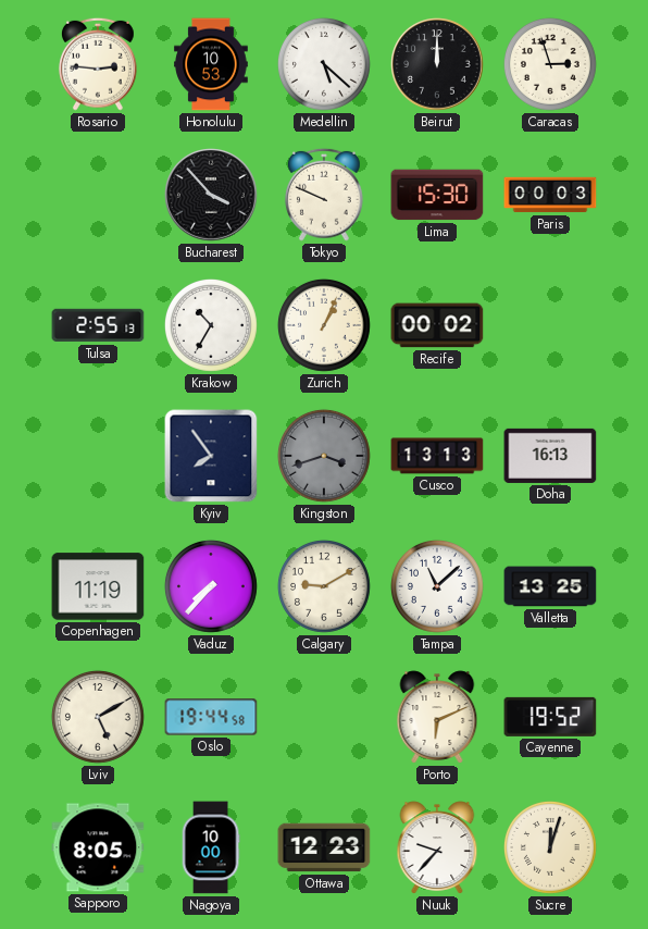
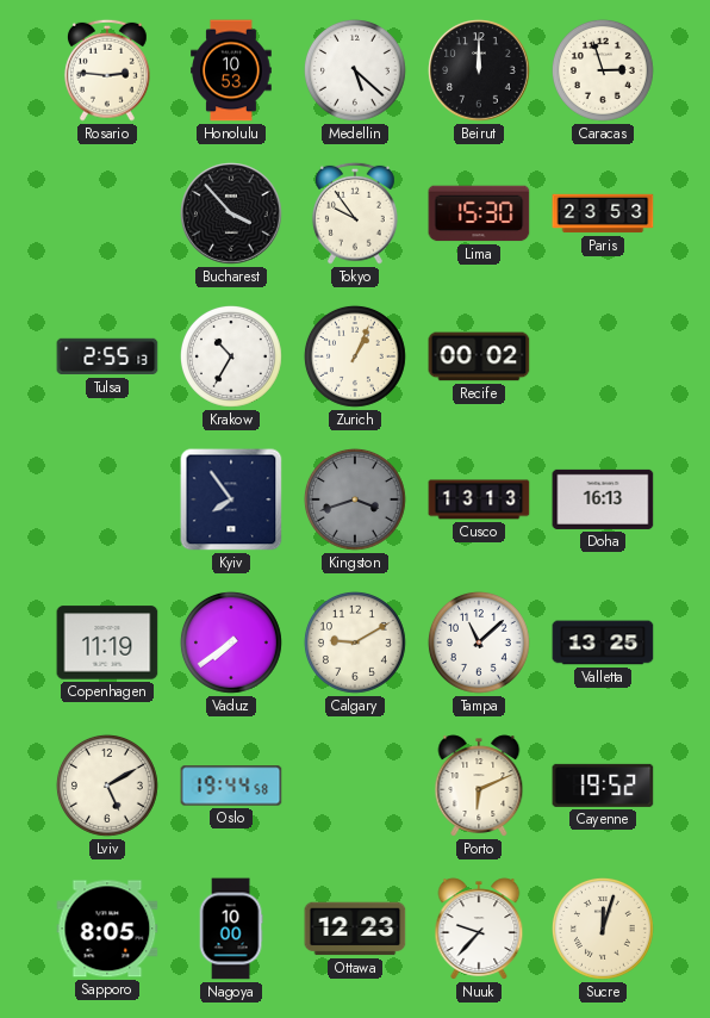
Tokyo: 9:49 -> 9:54
Paris: 00:03 -> 23:53
Vaduz: 7:37 -> 7:39
